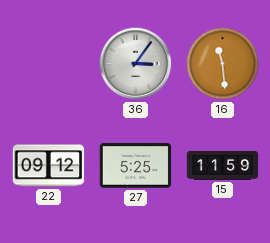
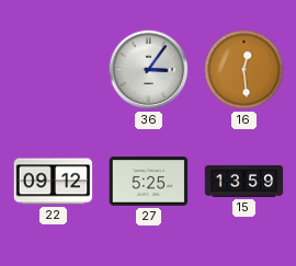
16: 11:29 -> 12:29
15: 11:59 -> 13:59
